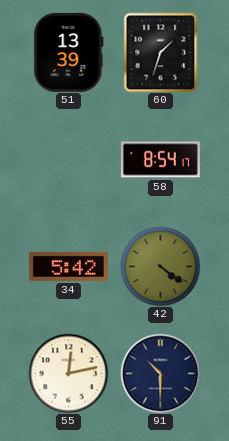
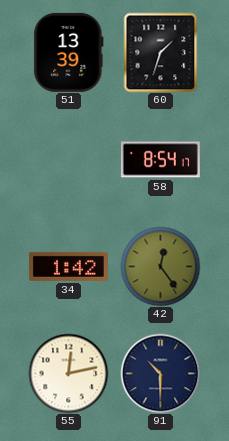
34: 5:42 -> 1:42
42: 4:21 -> 12:24
